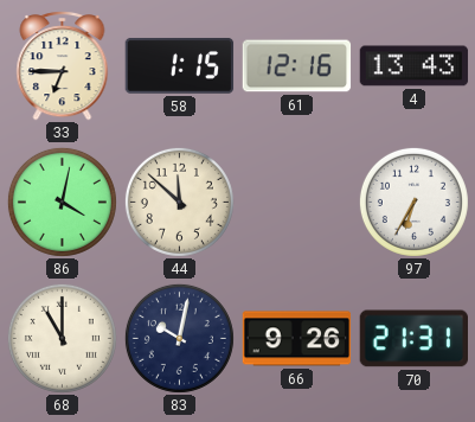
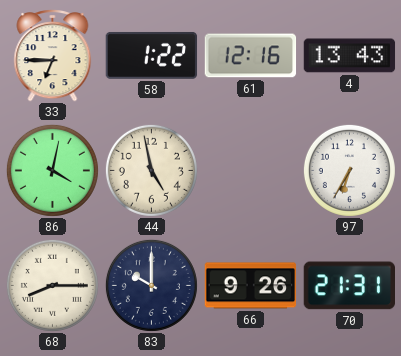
58: 1:15 -> 1:22
44: 11:52 -> 4:58
68: 11:00 -> 8:15
83: 10:02 -> 10:00
